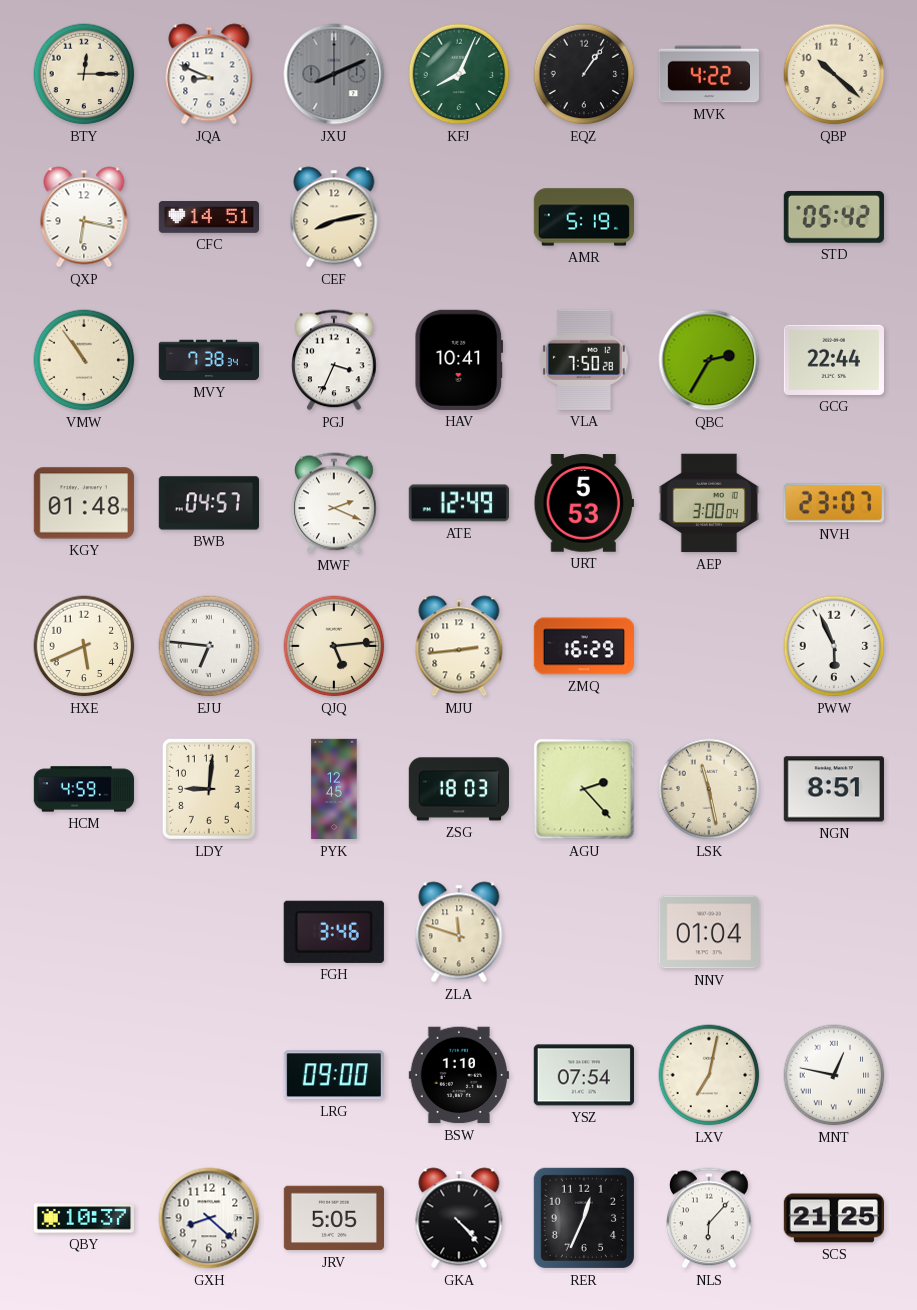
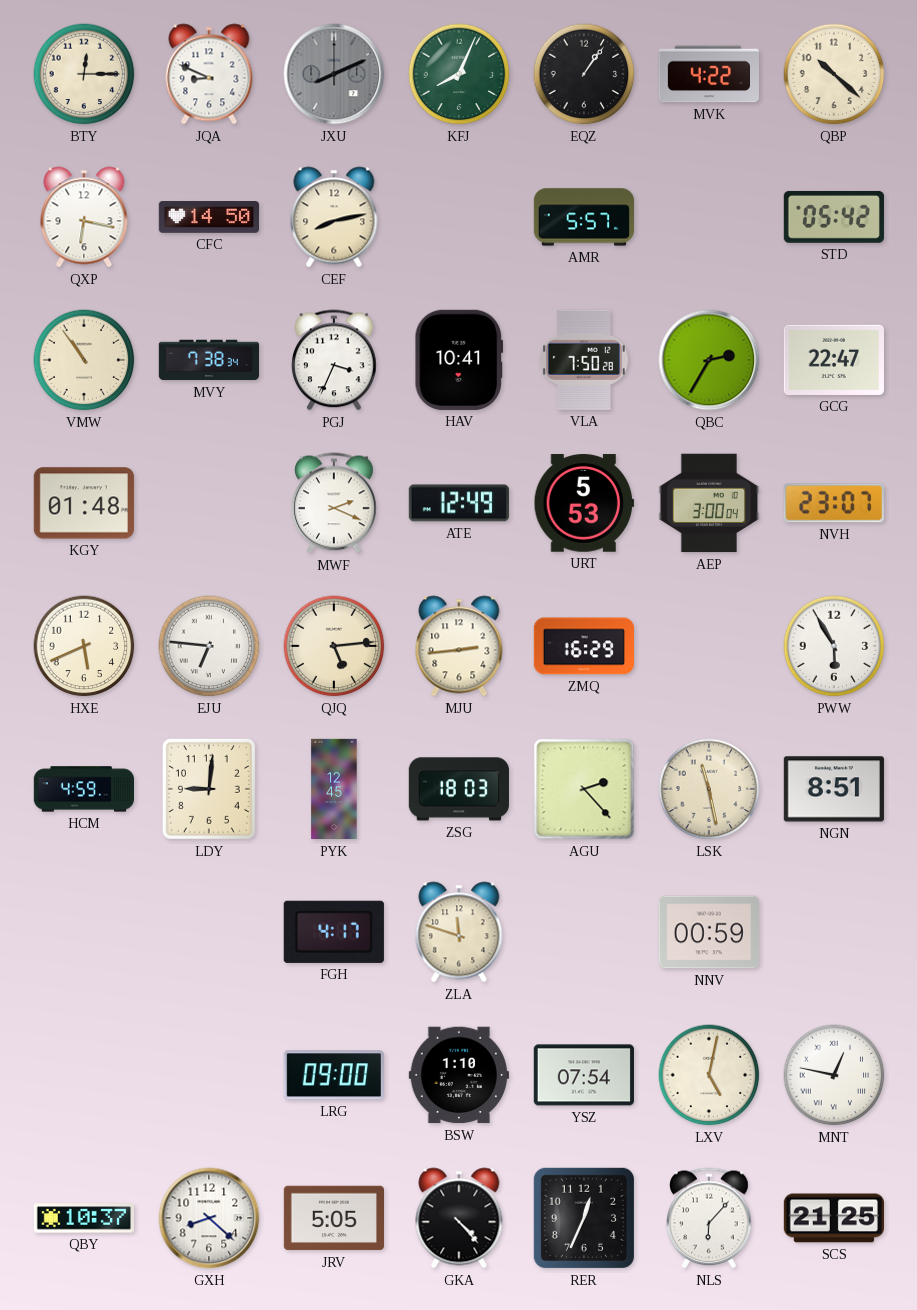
CFC: 14:51 -> 14:50
AMR: 5:19 -> 5:57
GCG: 22:44 -> 22:47
BWB: 04:57 -> none
PWW: 5:56 -> 5:55
FGH: 3:46 -> 4:17
NNV: 01:04 -> 00:59
LXV: 7:02 -> 5:02
